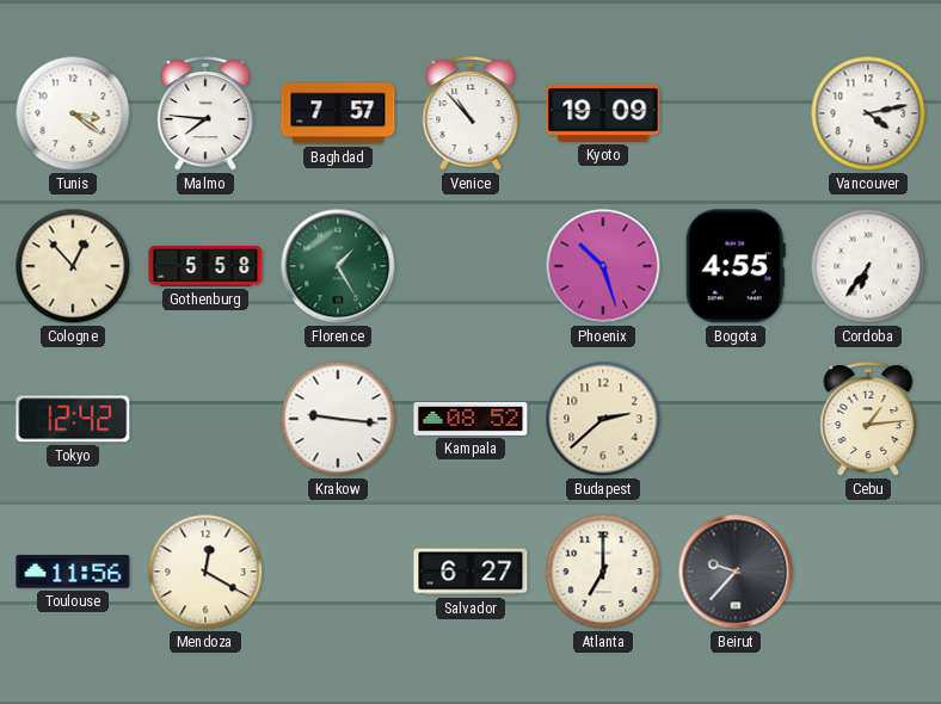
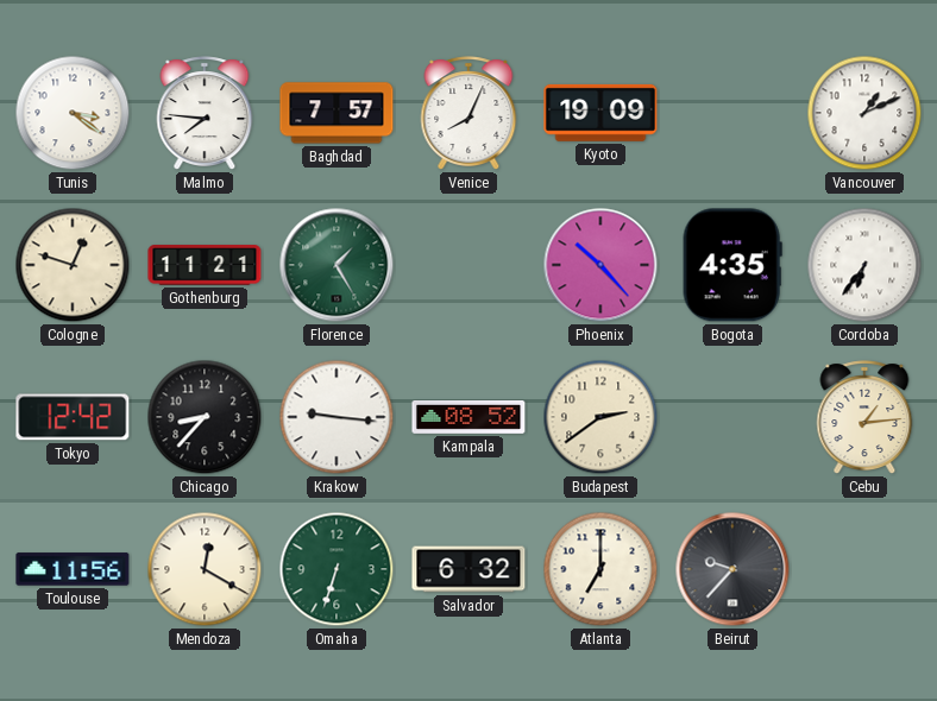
Venice: 10:53 -> 8:04
Vancouver: 4:13 -> 1:11
Cologne: 12:53 -> 12:48
Gothenburg: 5:58 -> 11:21
Phoenix: 10:27 -> 10:23
Bogota: 4:55 -> 4:35
Chicago: none -> 8:37
Budapest: 2:38 -> 2:39
Omaha: none -> 6:33
Salvador: 6:27 -> 6:32
